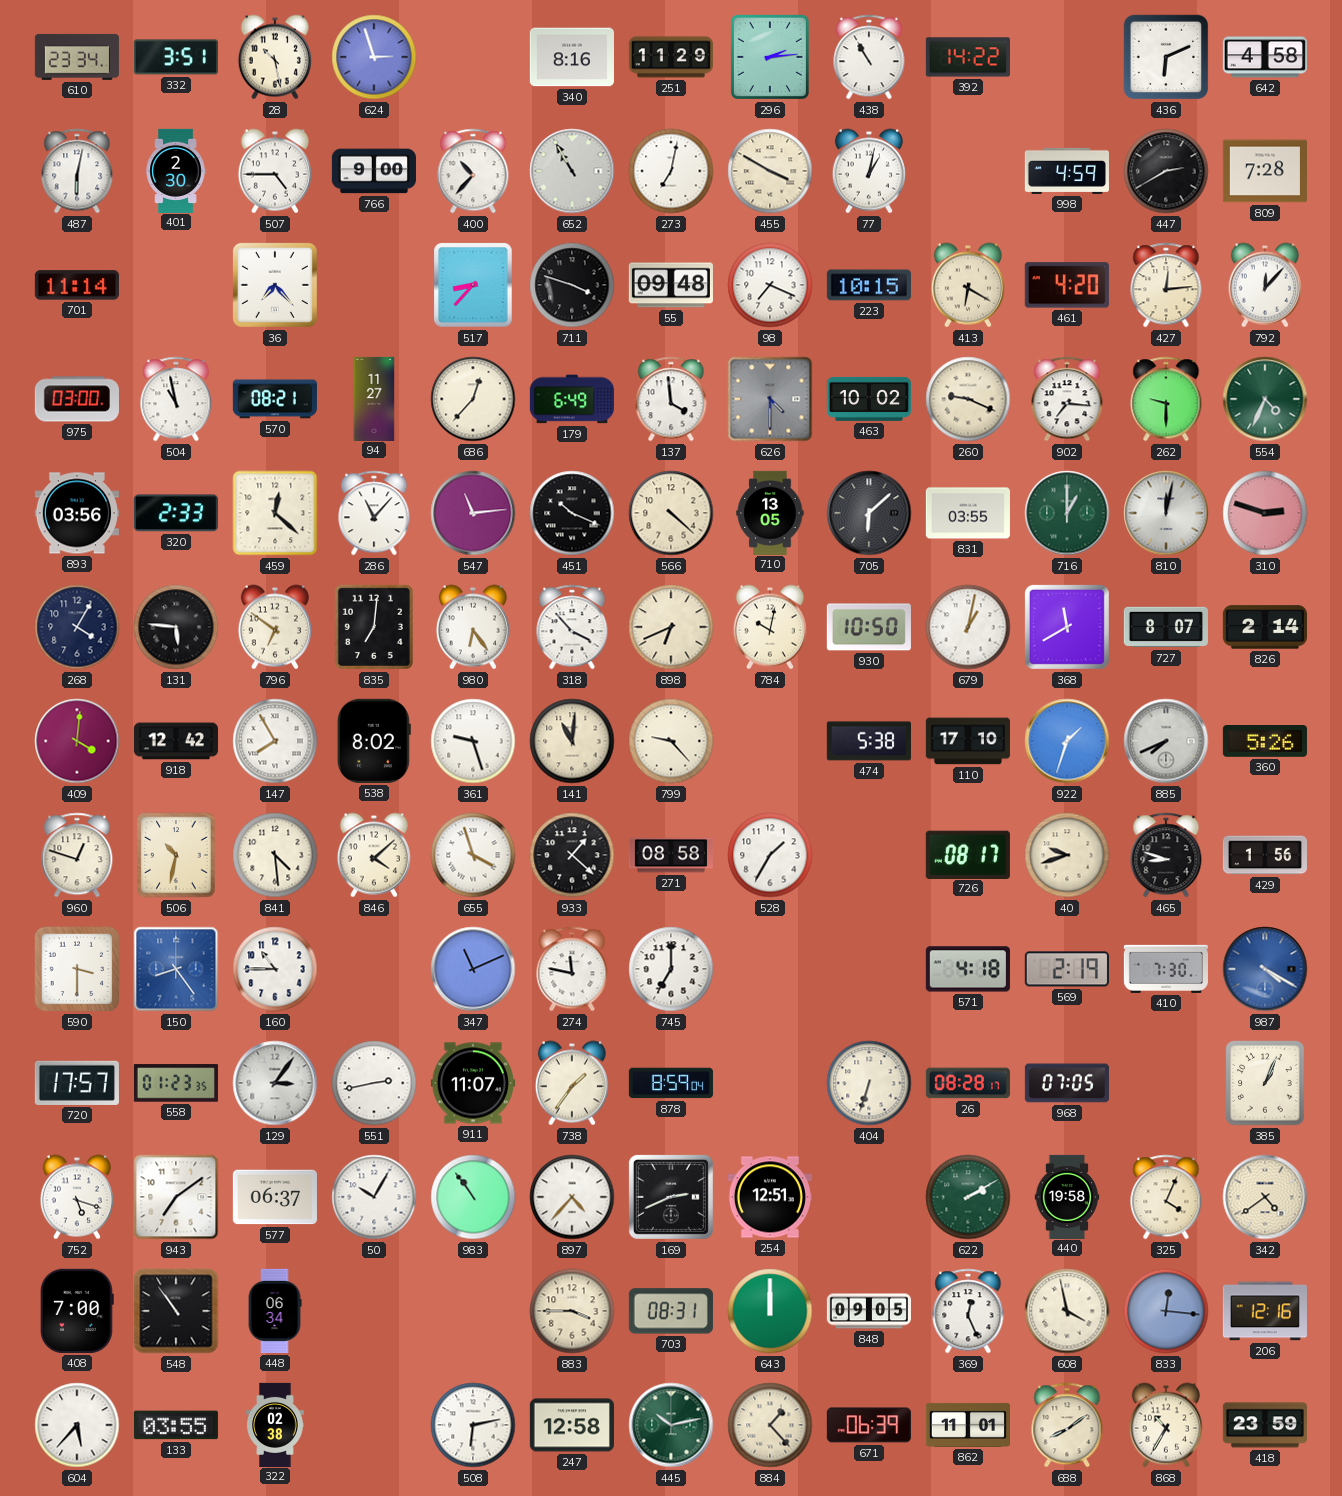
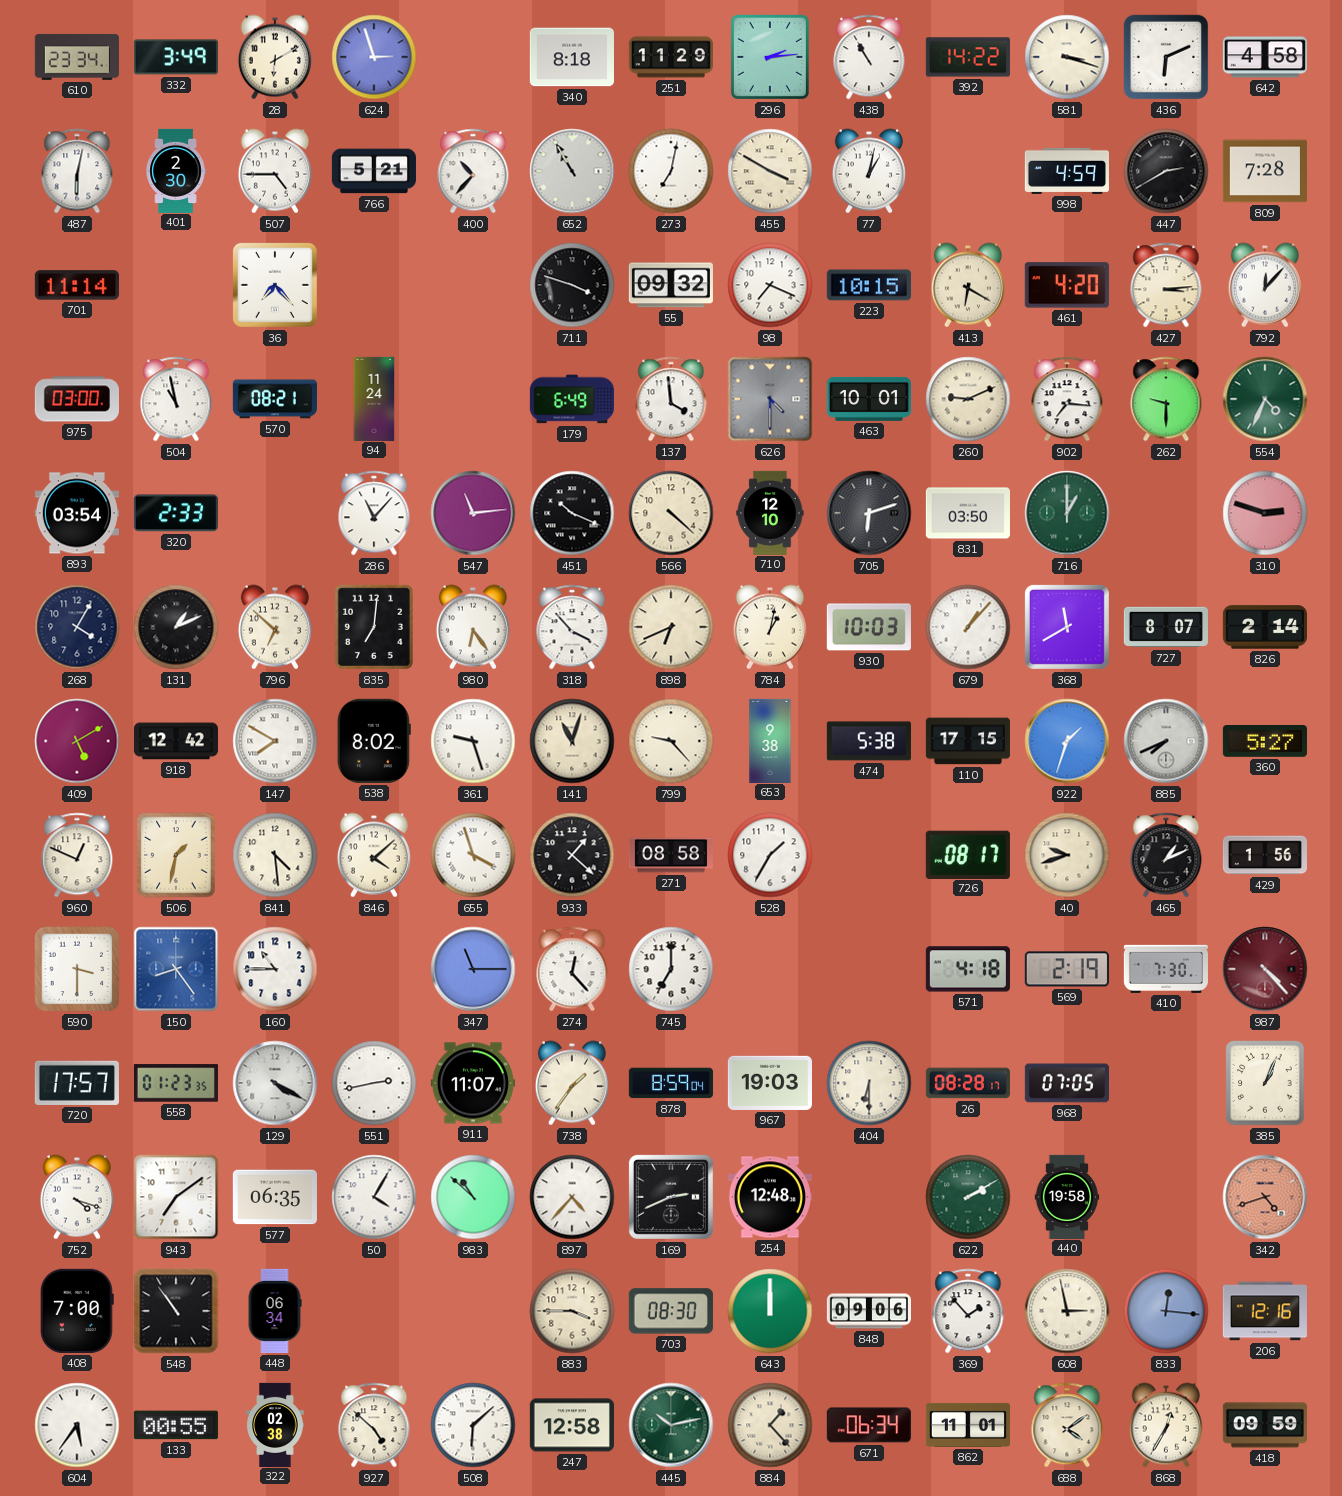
332: 3:51 -> 3:49
28: 10:28 -> 6:10
340: 8:16 -> 8:18
581: none -> 3:18
766: 9:00 -> 5:21
517: 8:37 -> none
55: 09:48 -> 09:32
427: 12:14 -> 3:14
94: 11:27 -> 11:24
686: 12:37 -> none
463: 10:02 -> 10:01
260: 9:19 -> 9:11
893: 03:56 -> 03:54
459: 12:22 -> none
710: 13:05 -> 12:10
705: 6:08 -> 6:12
831: 03:55 -> 03:50
810: 12:02 -> none
131: 5:46 -> 1:11
796: 6:51 -> 6:52
784: 10:02 -> 1:02
930: 10:50 -> 10:03
679: 1:02 -> 1:07
409: 4:01 -> 5:10
147: 7:55 -> 7:50
141: 11:01 -> 11:03
653: none -> 9:38
110: 17:10 -> 17:15
360: 5:26 -> 5:27
960: 12:48 -> 12:49
506: 10:32 -> 1:32
465: 8:48 -> 1:11
347: 11:11 -> 11:15
274: 11:47 -> 12:23
987: 4:20 -> 4:23
987 dial: blue -> burgundy
129: 3:06 -> 4:20
967: none -> 19:03
404: 6:33 -> 6:30
752: 5:18 -> 4:18
577: 06:37 -> 06:35
50: 10:05 -> 4:05
983: 10:54 -> 10:52
254: 12:51 -> 12:48
325: 4:04 -> none
342: 4:39 -> 4:42
342 dial: cream -> salmon
703: 08:31 -> 08:30
848: 09:05 -> 09:06
369: 12:26 -> 1:53
608: 3:58 -> 2:58
604: 5:37 -> 5:36
133: 03:55 -> 00:55
927: none -> 4:52
508: 6:13 -> 6:08
671: 06:39 -> 06:34
688: 8:09 -> 4:09
868: 10:35 -> 12:35
418: 23:59 -> 09:59
